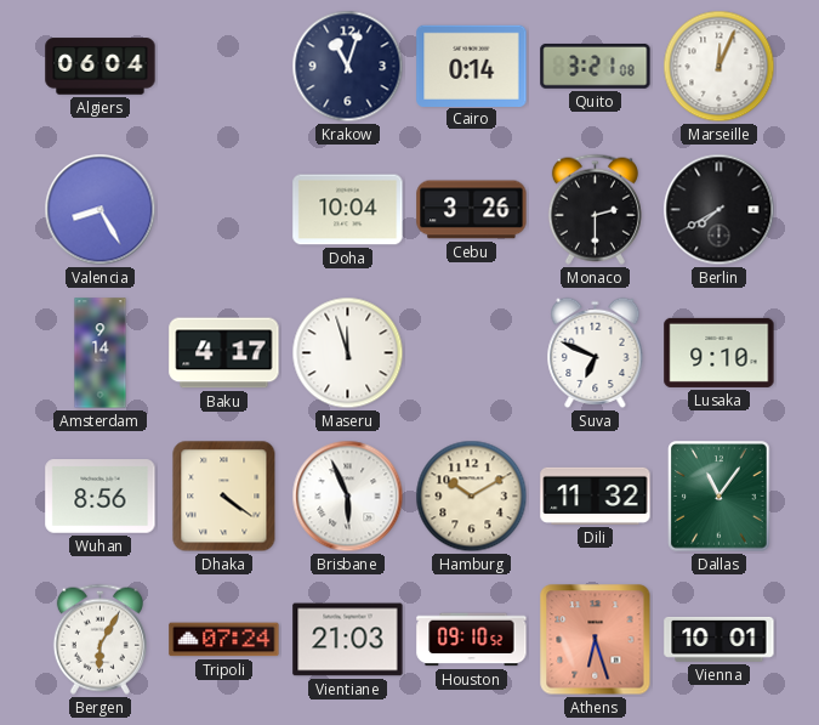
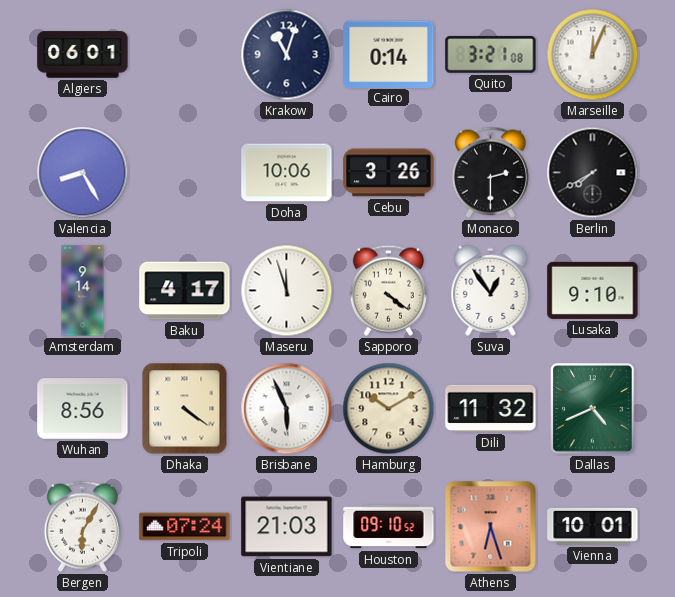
Algiers: 06:04 -> 06:01
Doha: 10:04 -> 10:06
Sapporo: none -> 4:21
Suva: 6:49 -> 12:54
Dallas: 11:06 -> 4:41
